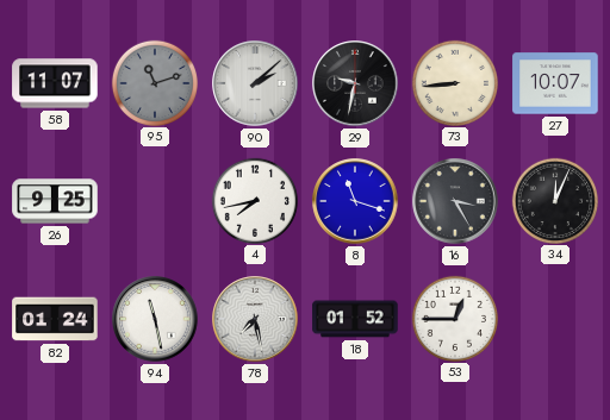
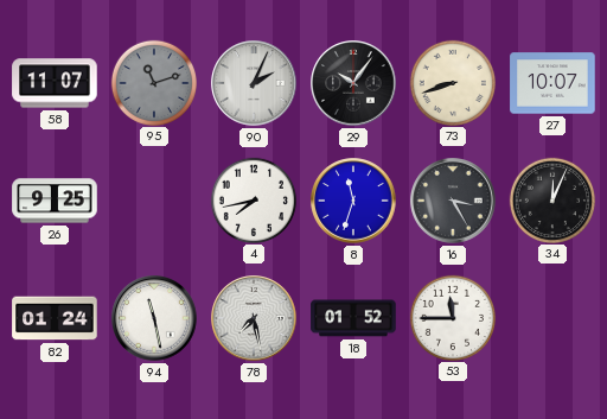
90: 2:08 -> 2:04
29: 9:32 -> 10:06
73: 8:44 -> 8:42
8: 11:18 -> 11:33
53: 12:45 -> 11:45
